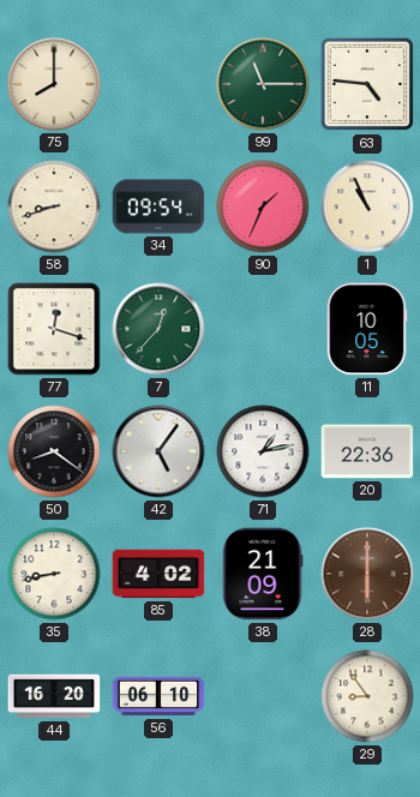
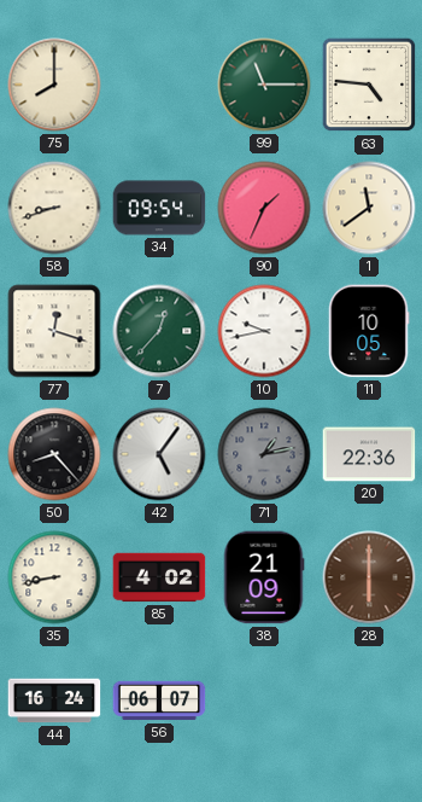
1: 10:56 -> 11:39
10: none -> 9:43
50: 8:21 -> 8:23
71 dial: white -> grey
44: 16:20 -> 16:24
56: 06:10 -> 06:07
29: 8:54 -> none
